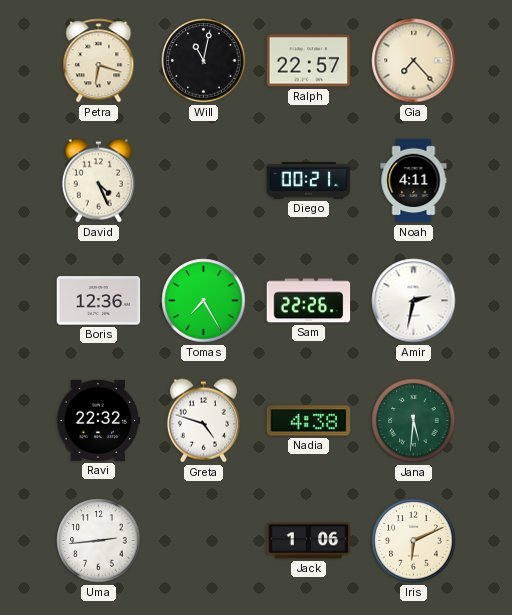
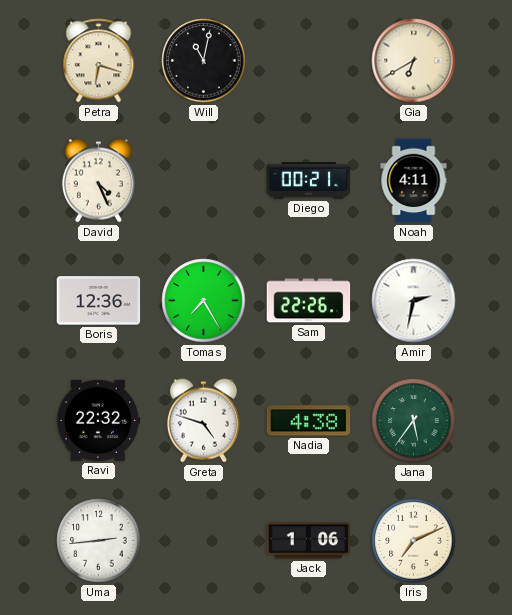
Ralph: 22:57 -> none
Gia: 7:23 -> 6:40
Jana: 5:31 -> 5:36
Iris: 6:11 -> 7:11
